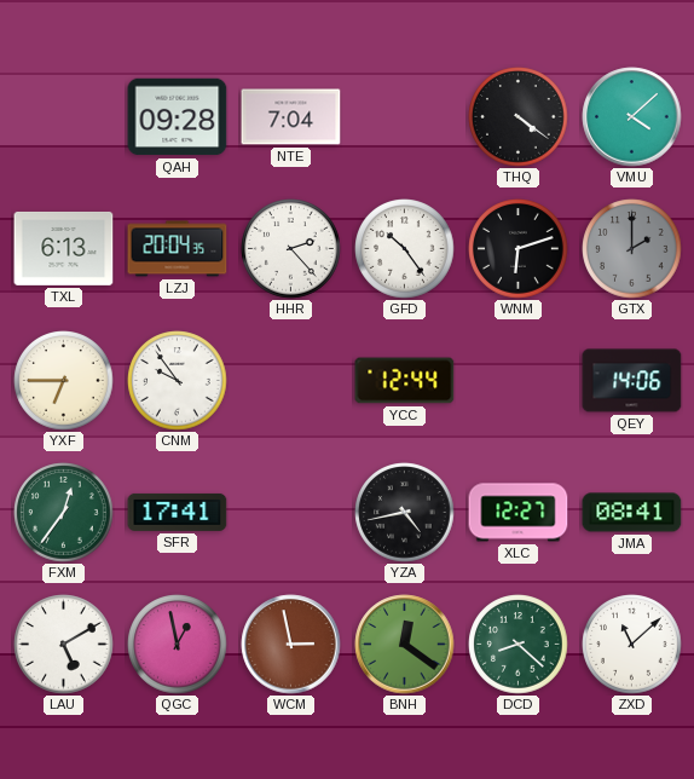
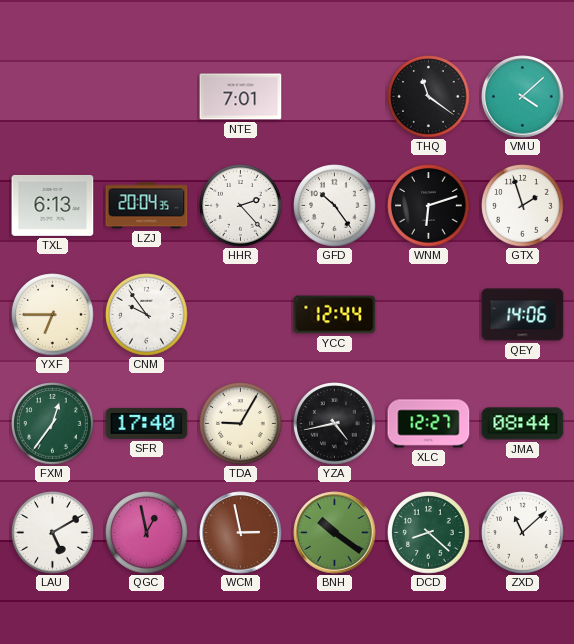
QAH: 09:28 -> none
NTE: 7:04 -> 7:01
THQ: 4:21 -> 11:21
GTX: 2:00 -> 1:57
GTX dial: grey -> white
SFR: 17:41 -> 17:40
TDA: none -> 9:05
JMA: 08:41 -> 08:44
BNH: 12:21 -> 10:21
